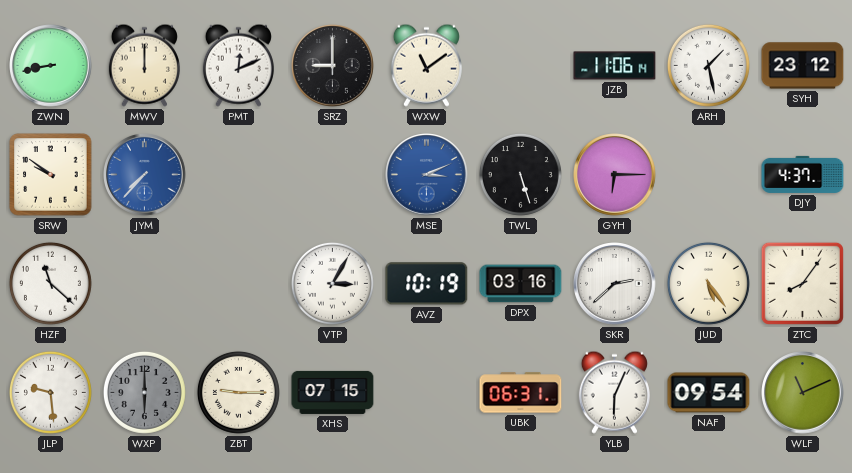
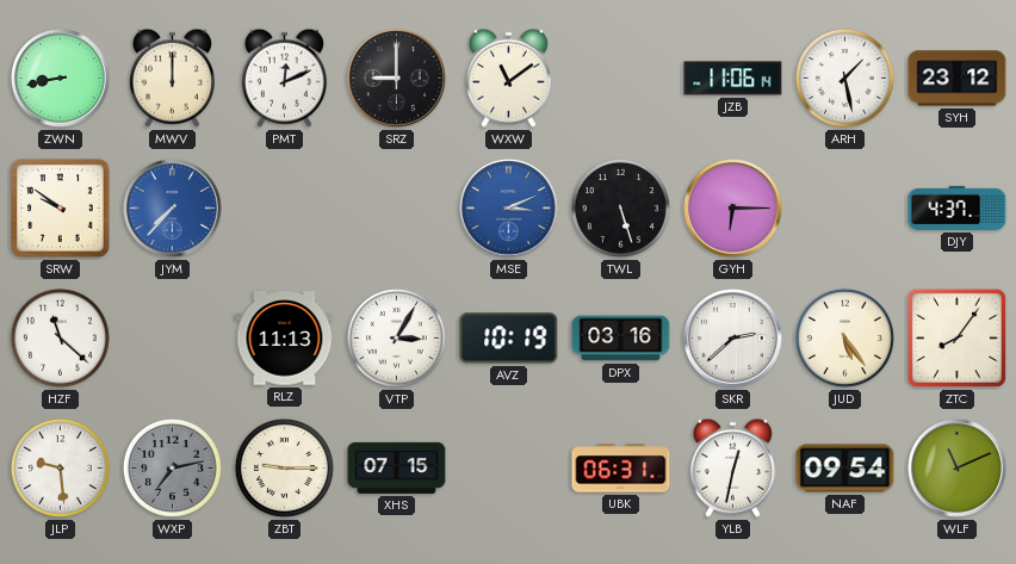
RLZ: none -> 11:13
WXP: 6:00 -> 7:13
YLB: 6:04 -> 12:32
